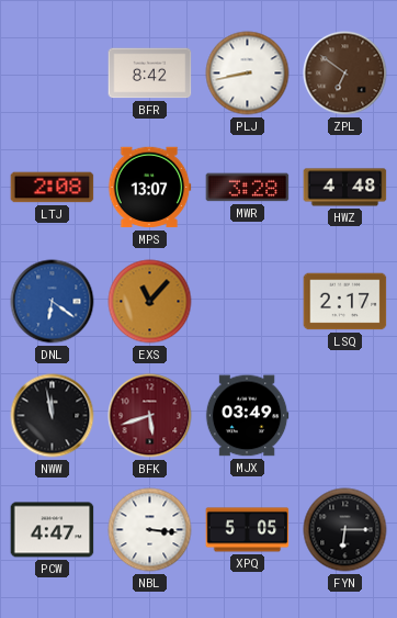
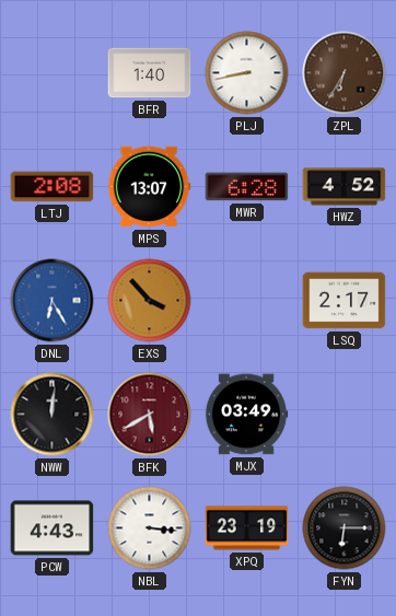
BFR: 8:42 -> 1:40
ZPL: 6:51 -> 6:35
MWR: 3:28 -> 6:28
HWZ: 4:48 -> 4:52
DNL: 6:21 -> 6:25
EXS: 11:07 -> 3:53
NWW: 11:58 -> 12:01
BFK: 5:42 -> 5:40
PCW: 4:47 -> 4:43
XPQ: 5:05 -> 23:19
